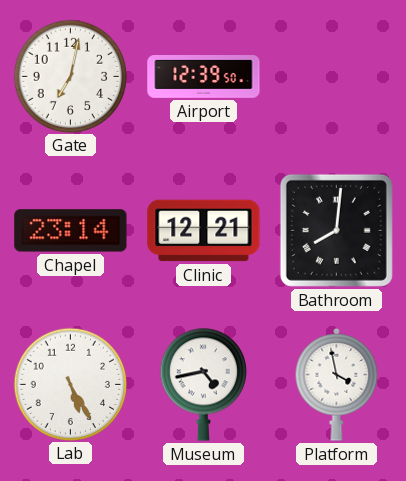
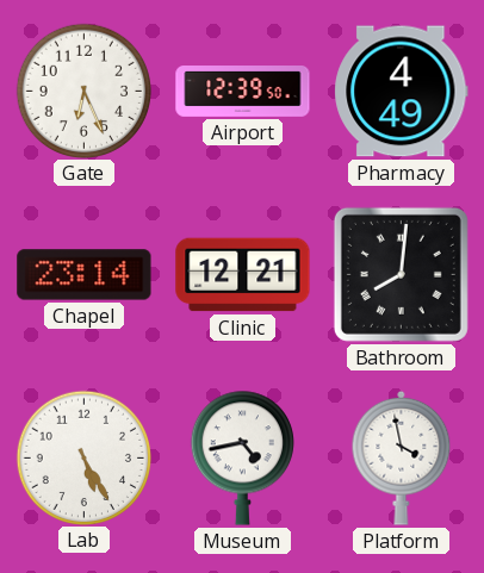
Gate: 7:02 -> 6:26
Pharmacy: none -> 4:49
